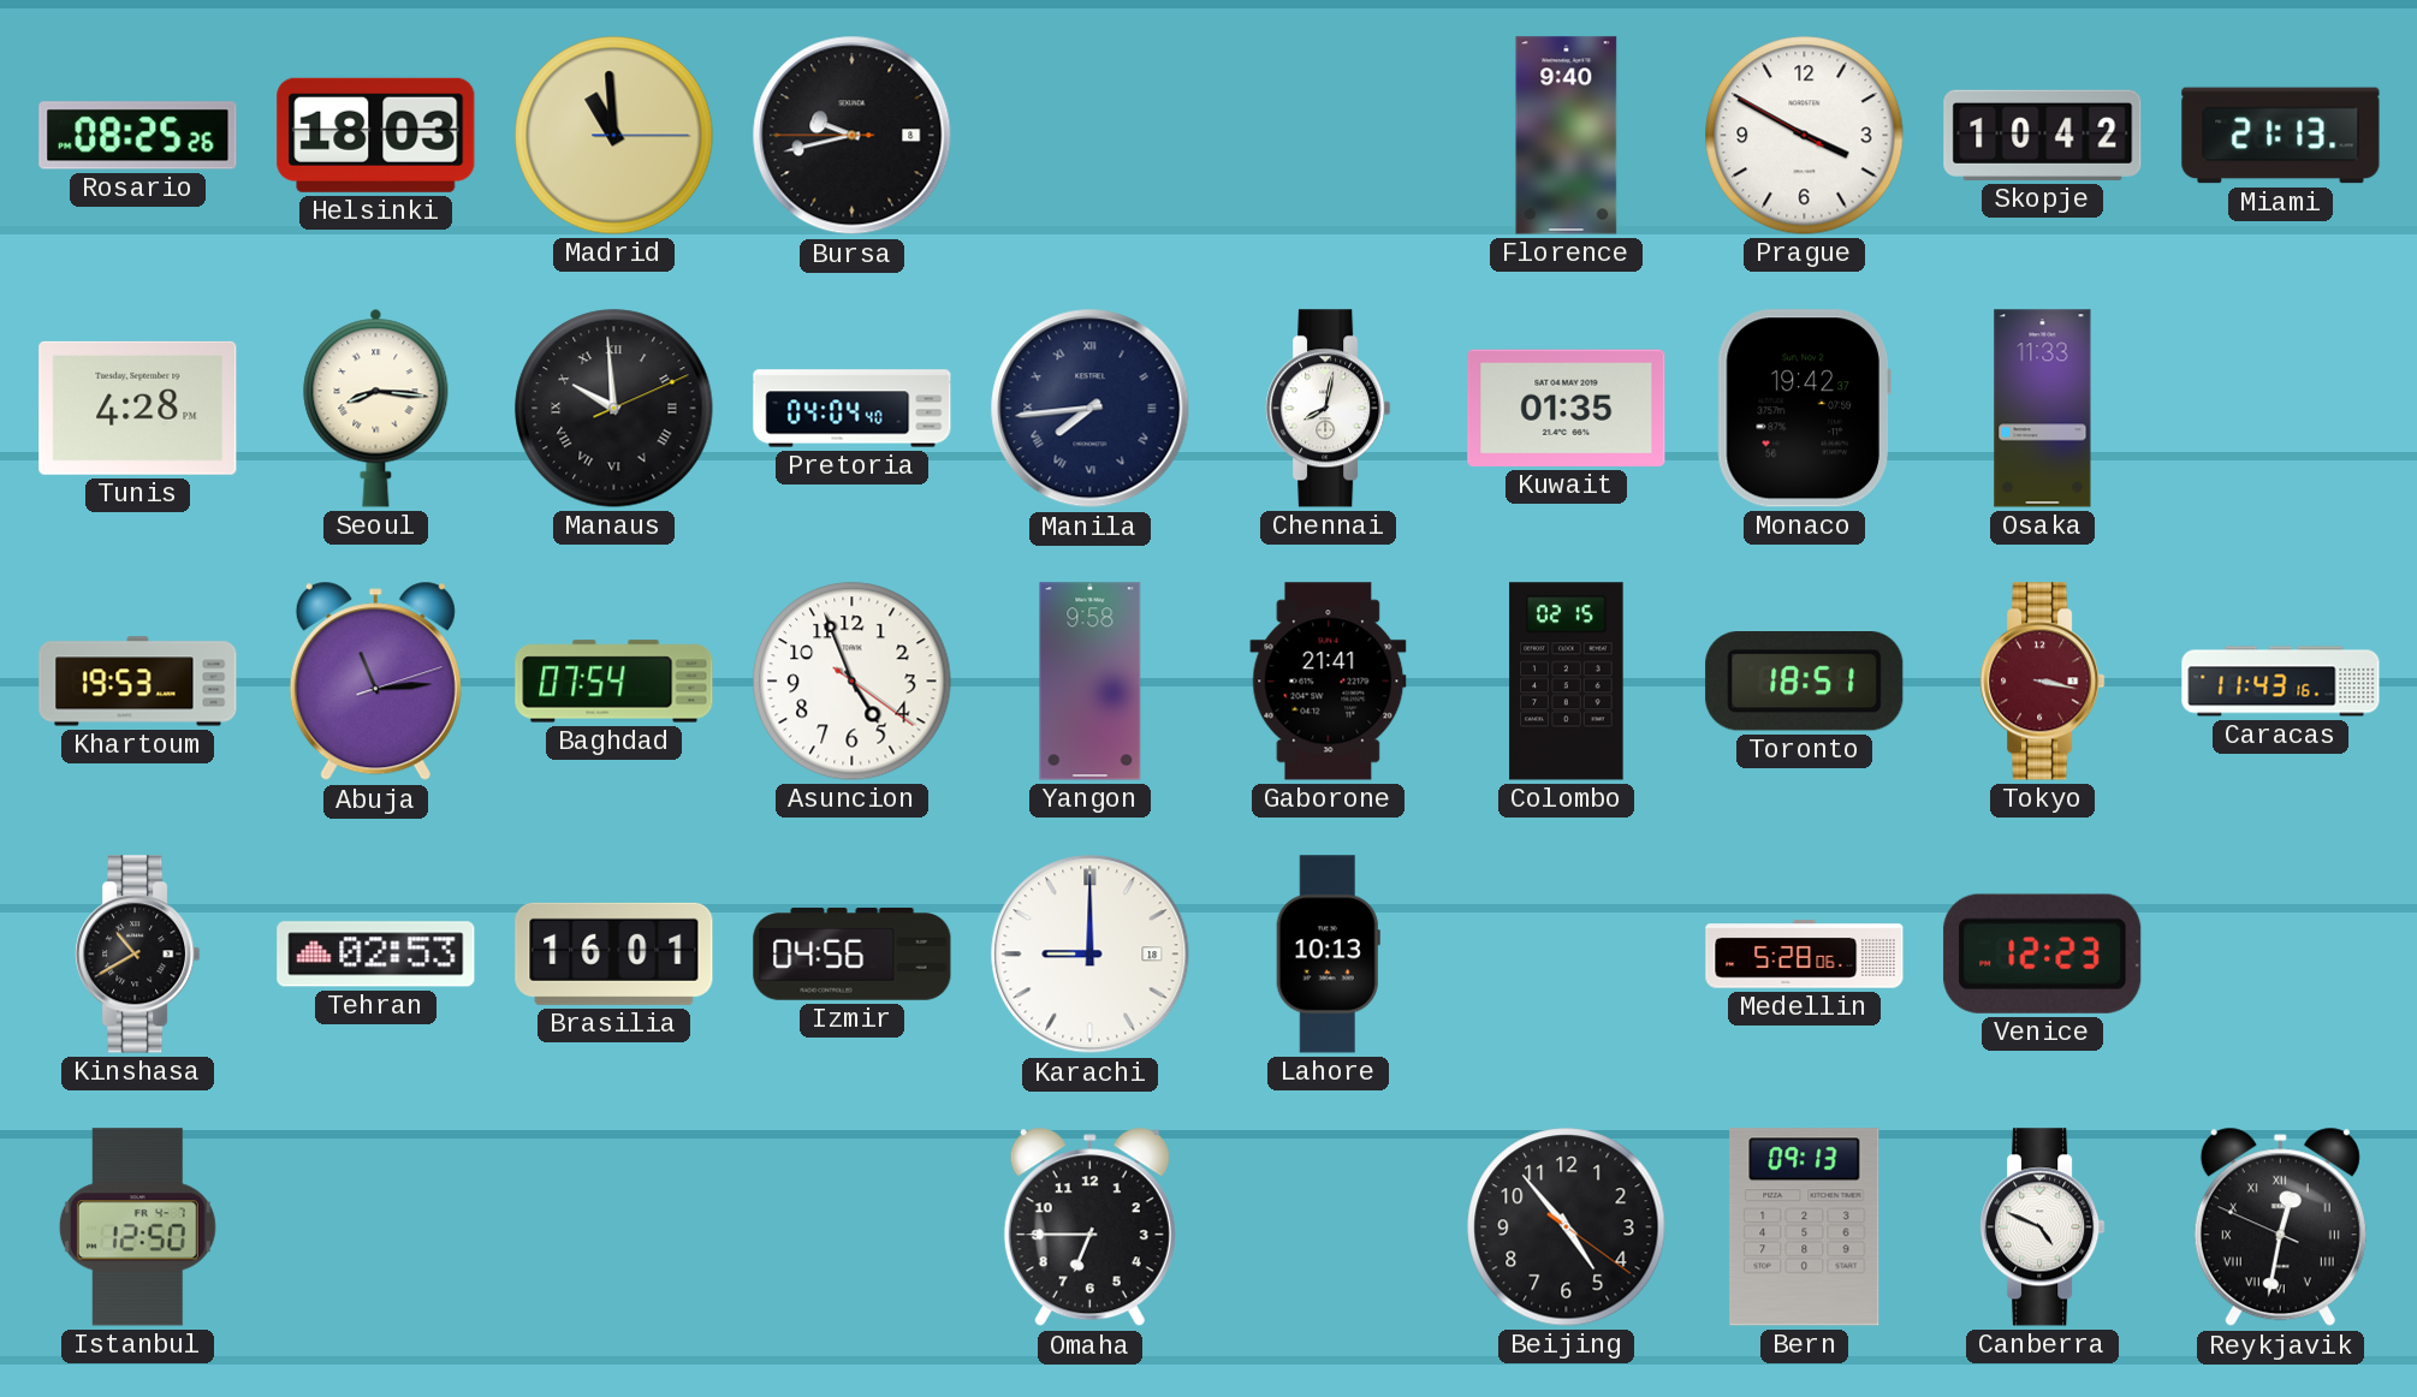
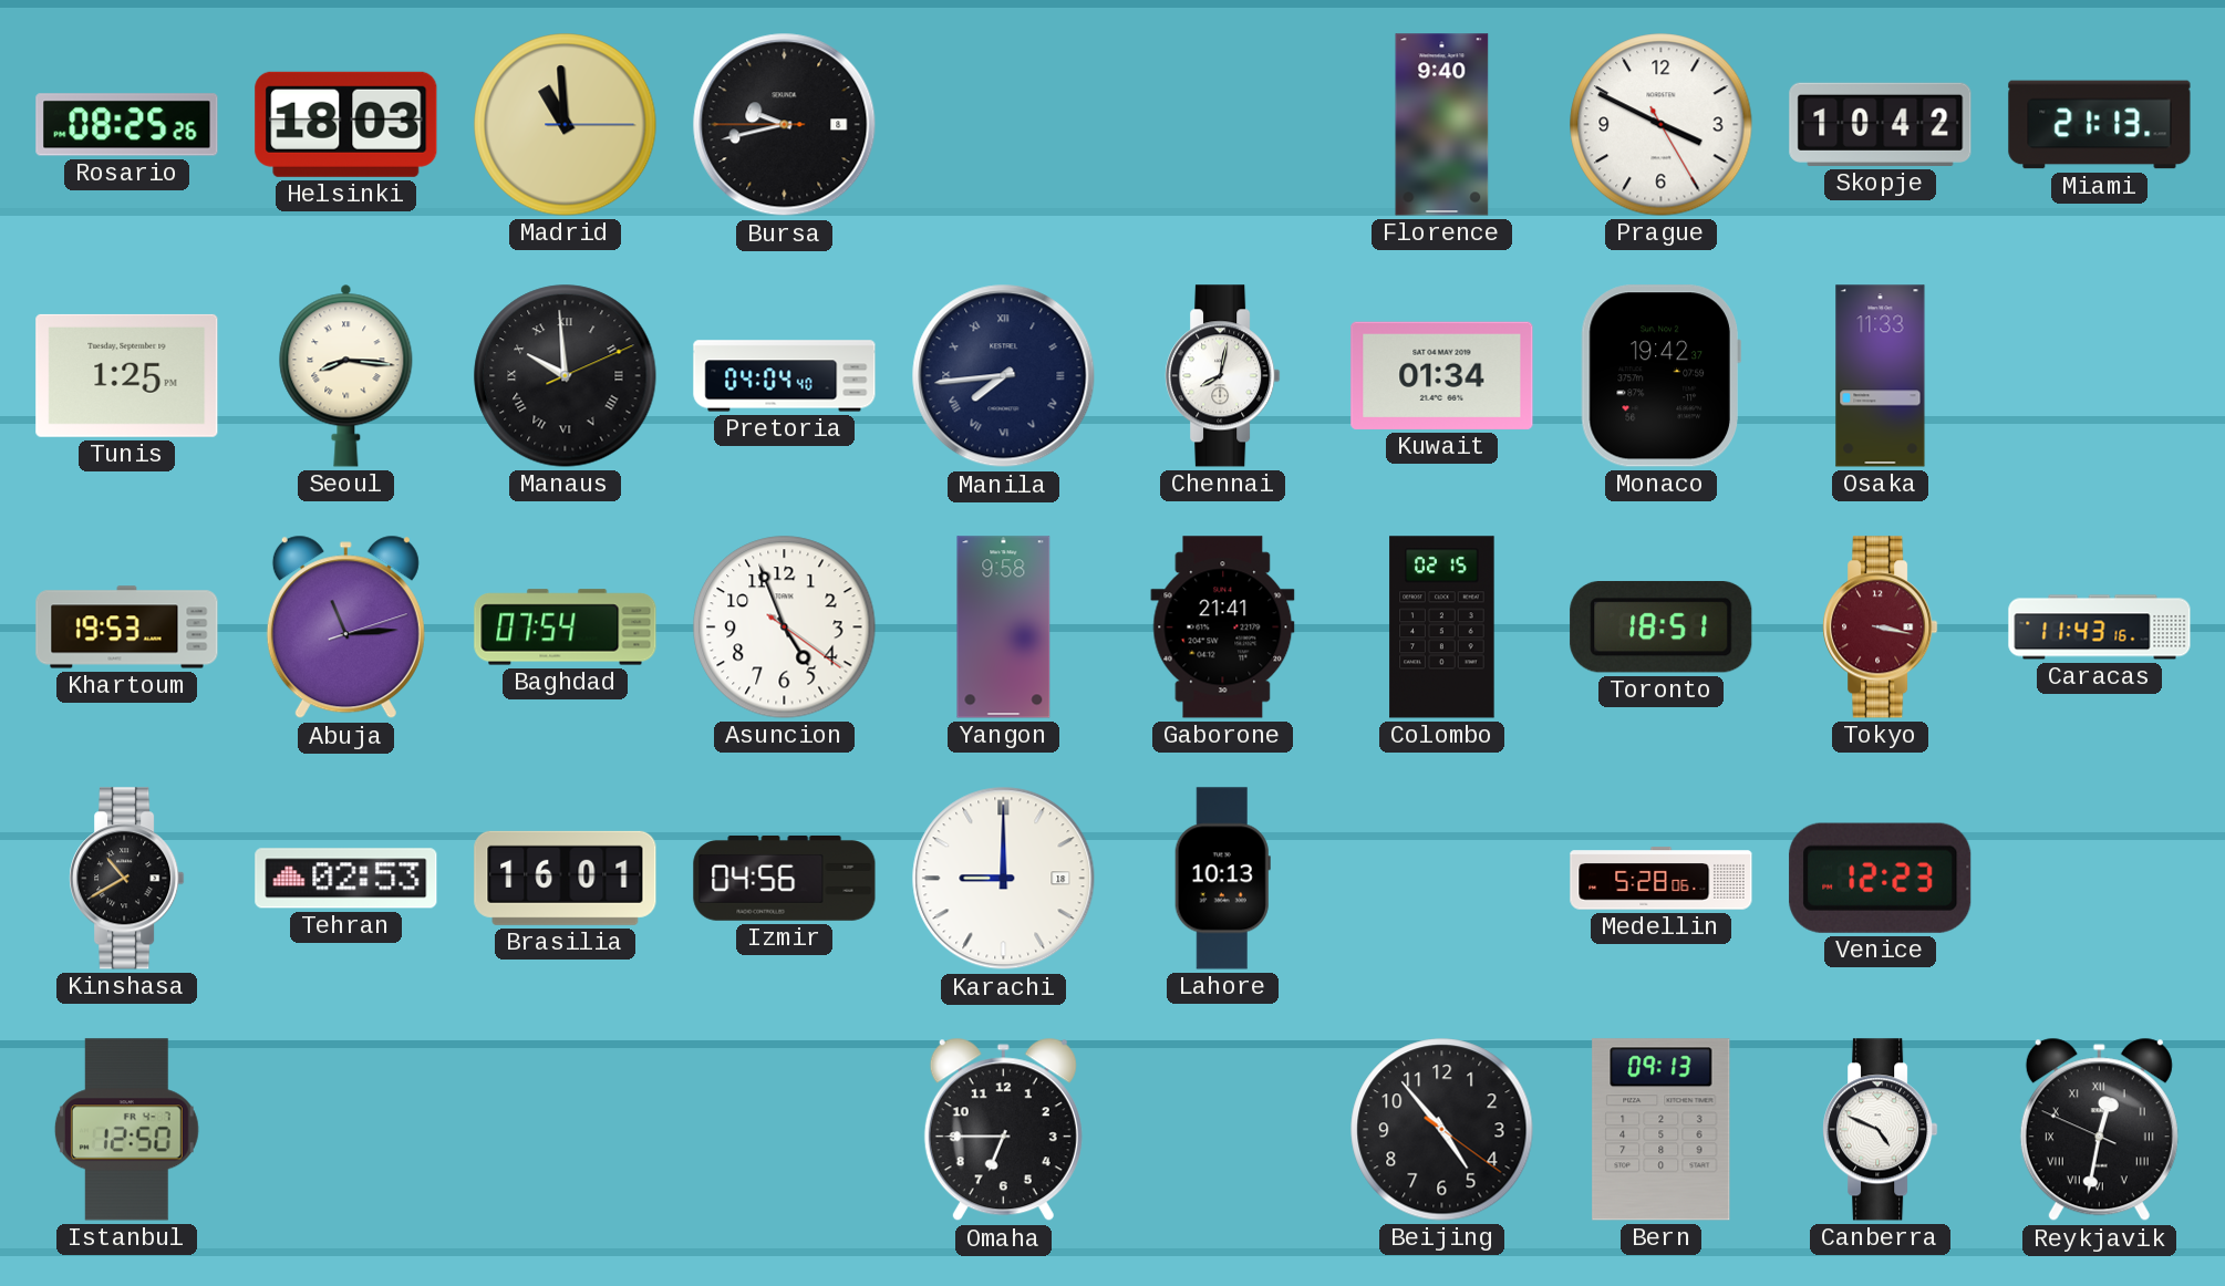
Prague: 3:49:50 -> 3:49:25
Tunis: 4:28 -> 1:25
Kuwait: 01:35 -> 01:34
